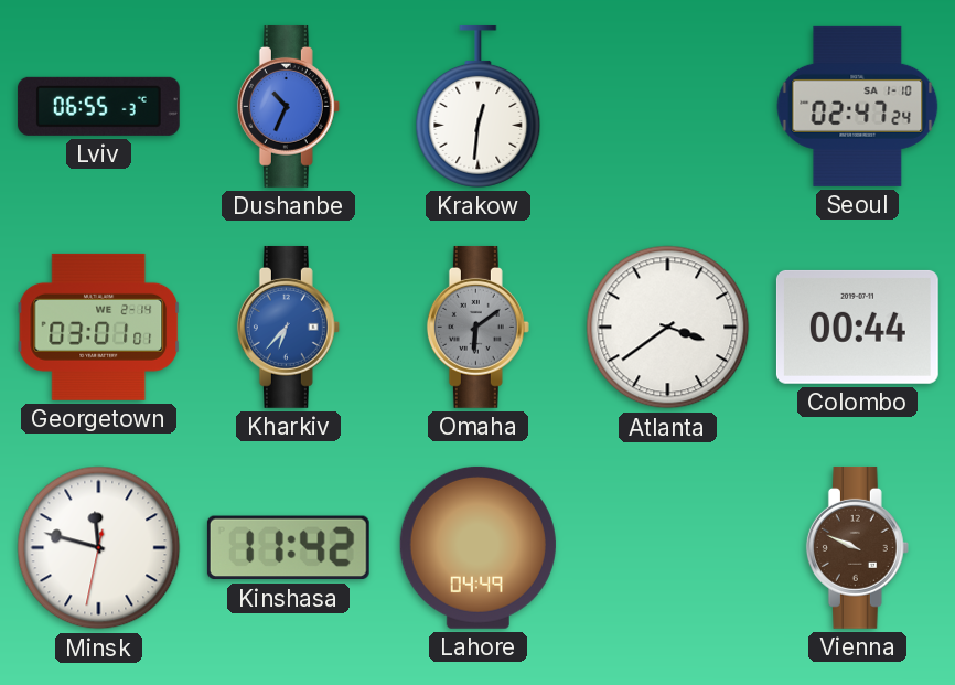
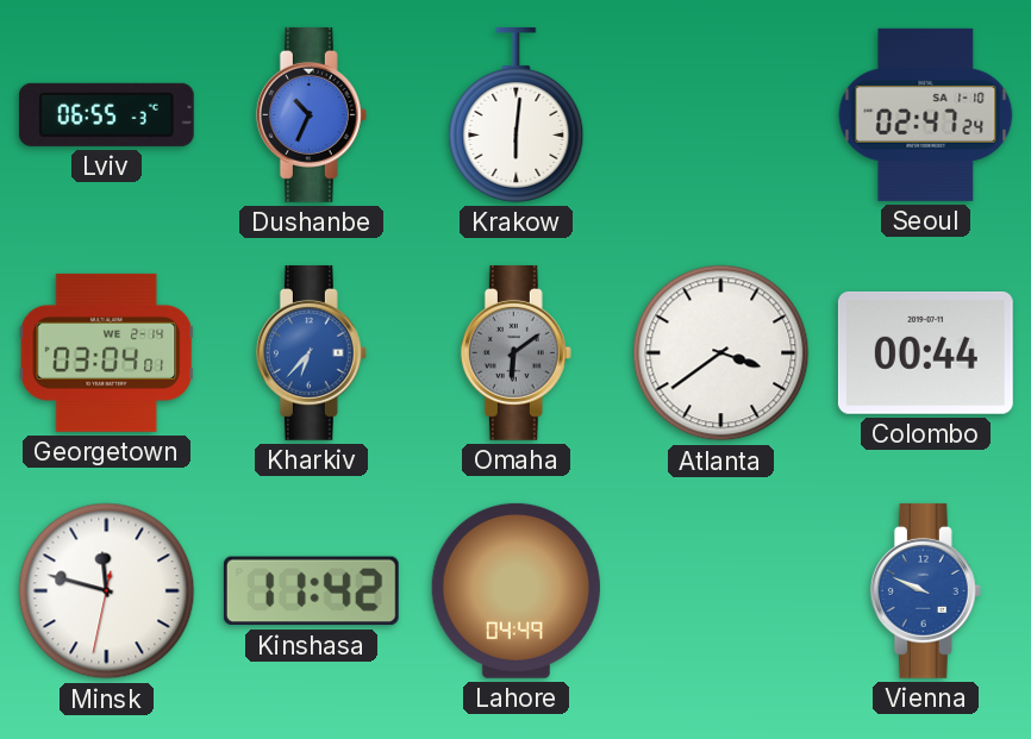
Krakow: 12:31 -> 6:01
Georgetown: 03:01 -> 03:04
Vienna dial: brown -> blue
